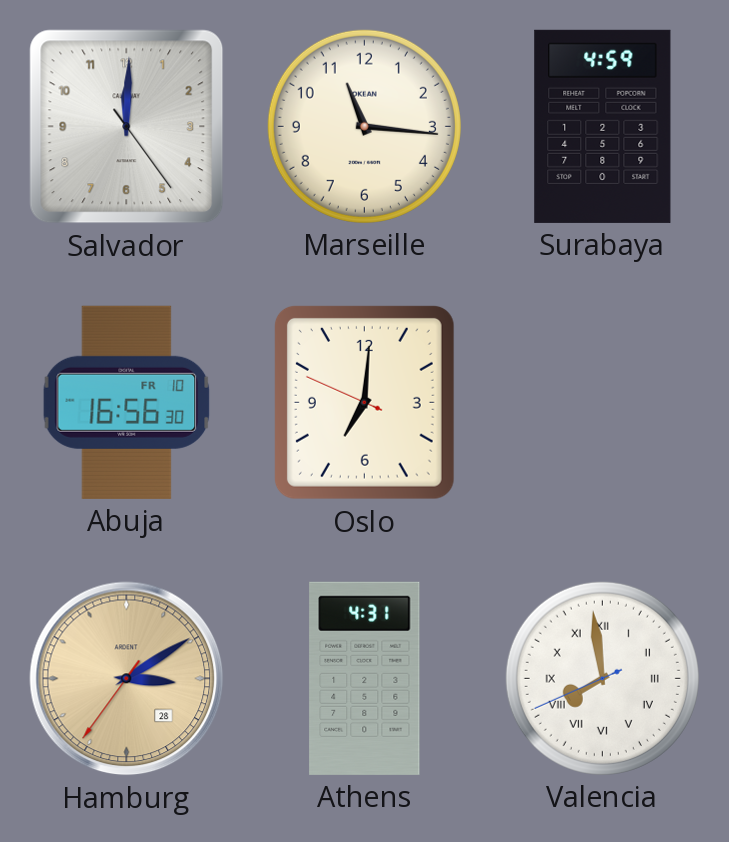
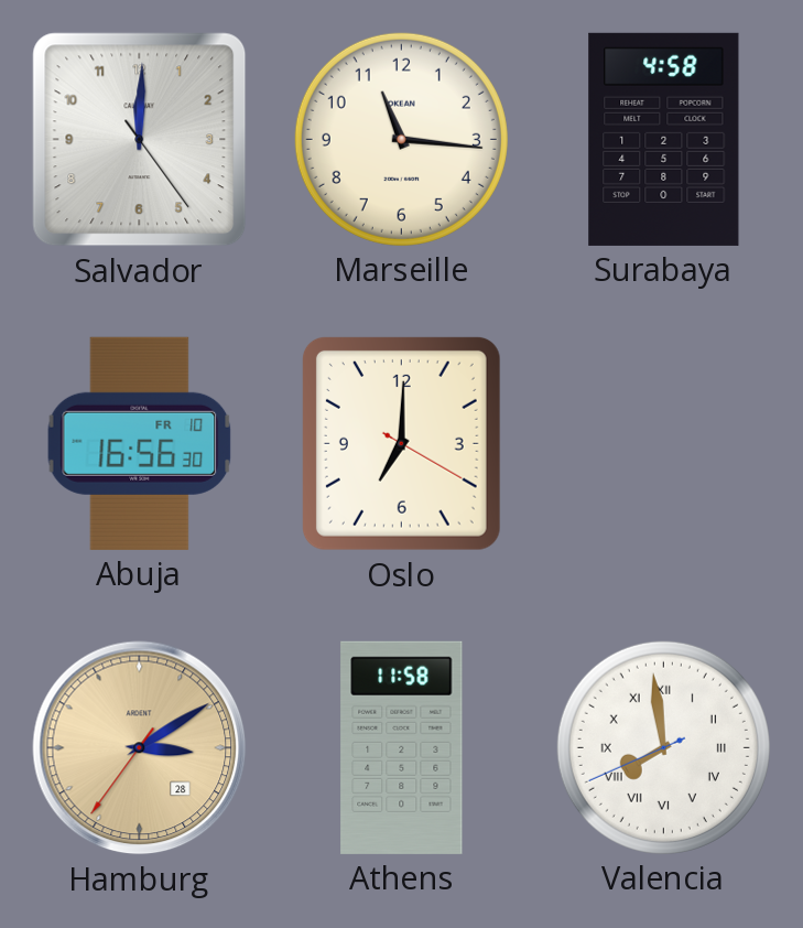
Surabaya: 4:59 -> 4:58
Oslo: 7:00:49 -> 7:00:20
Athens: 4:31 -> 11:58
